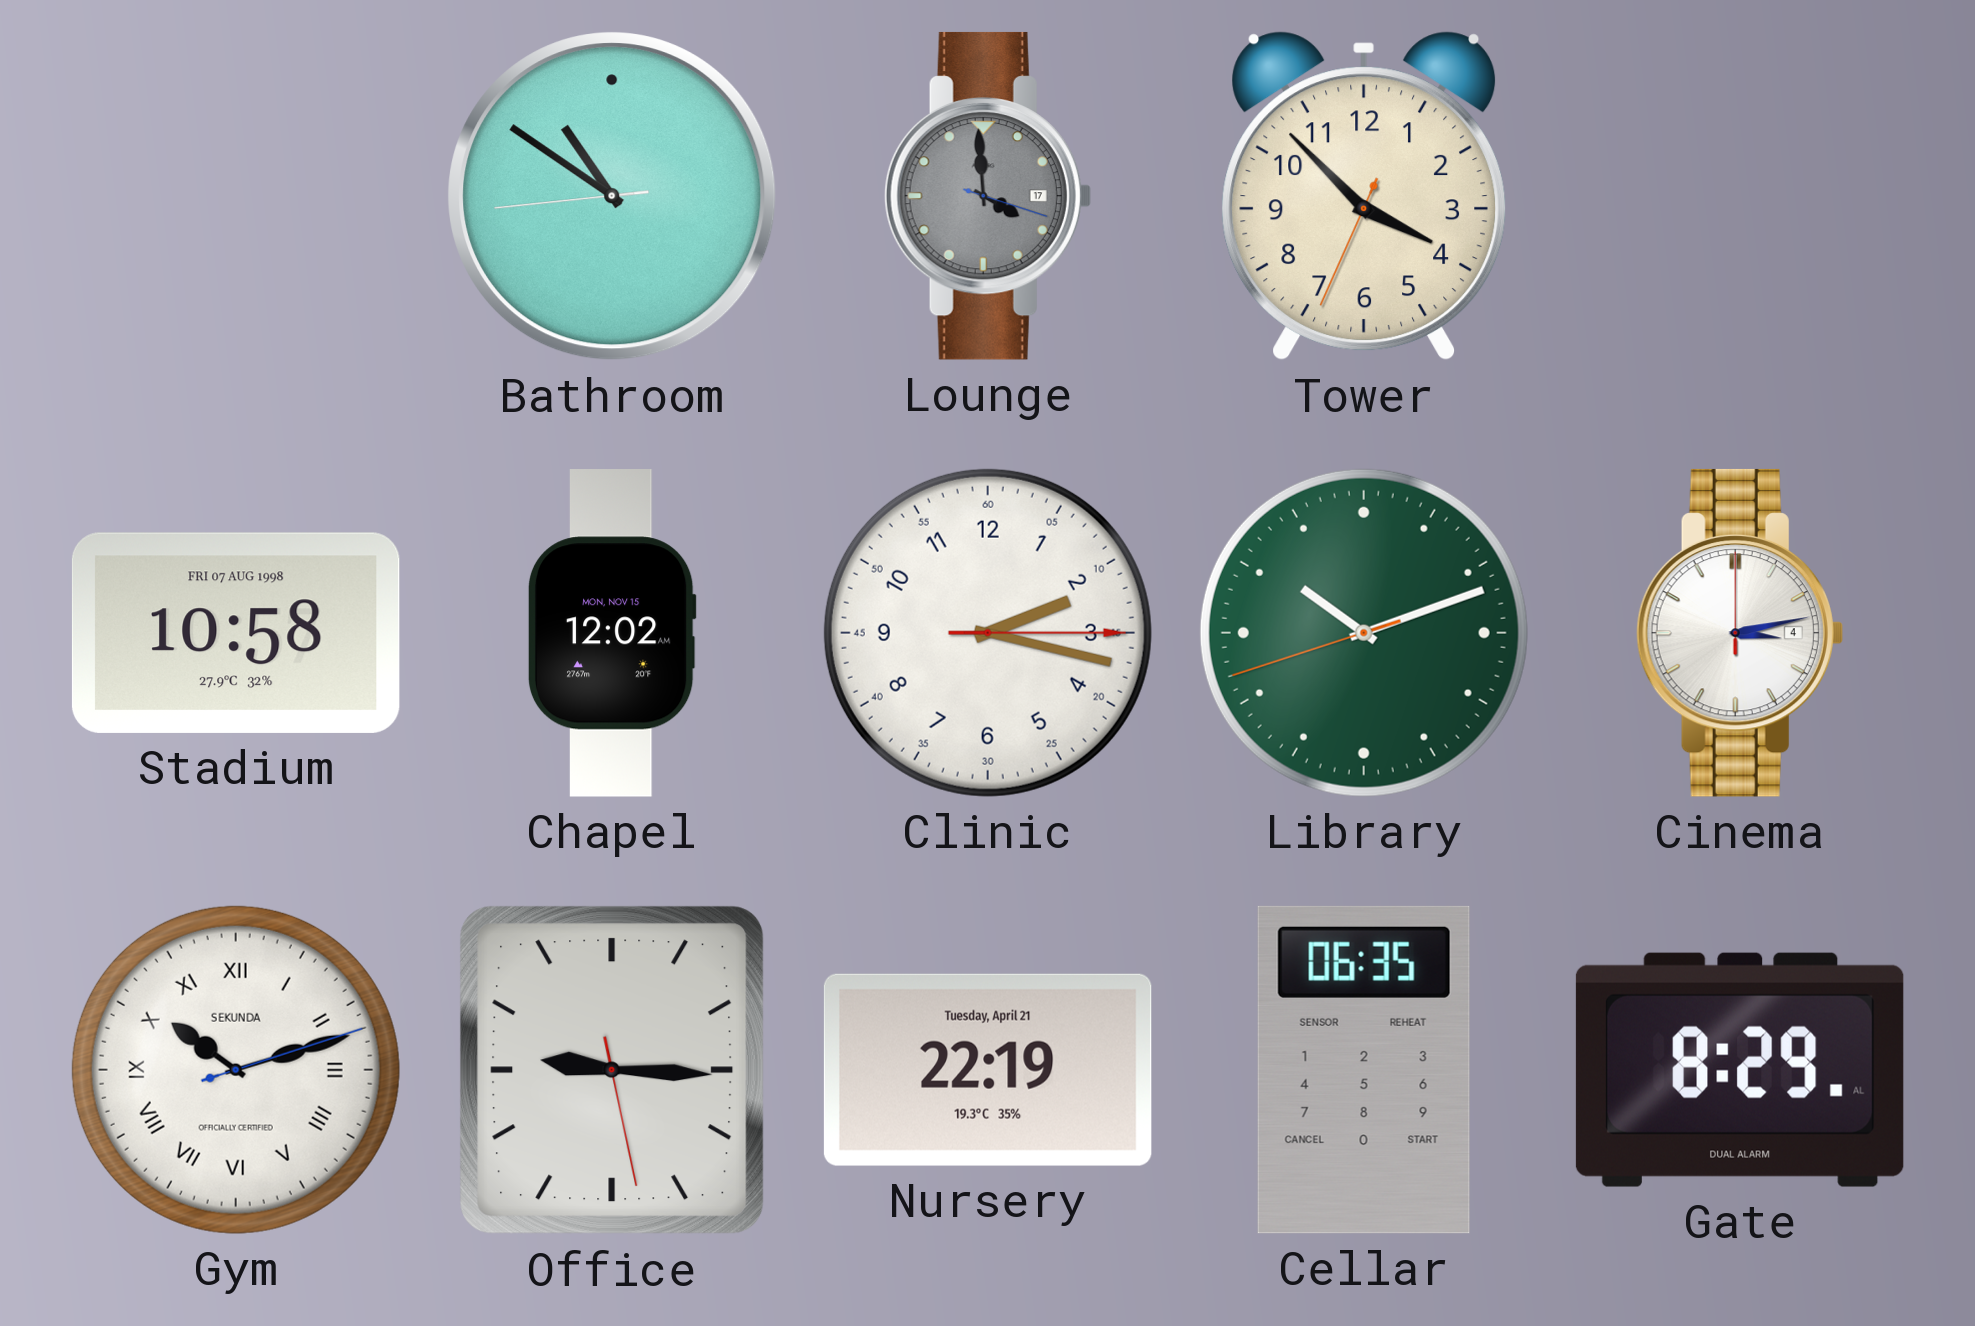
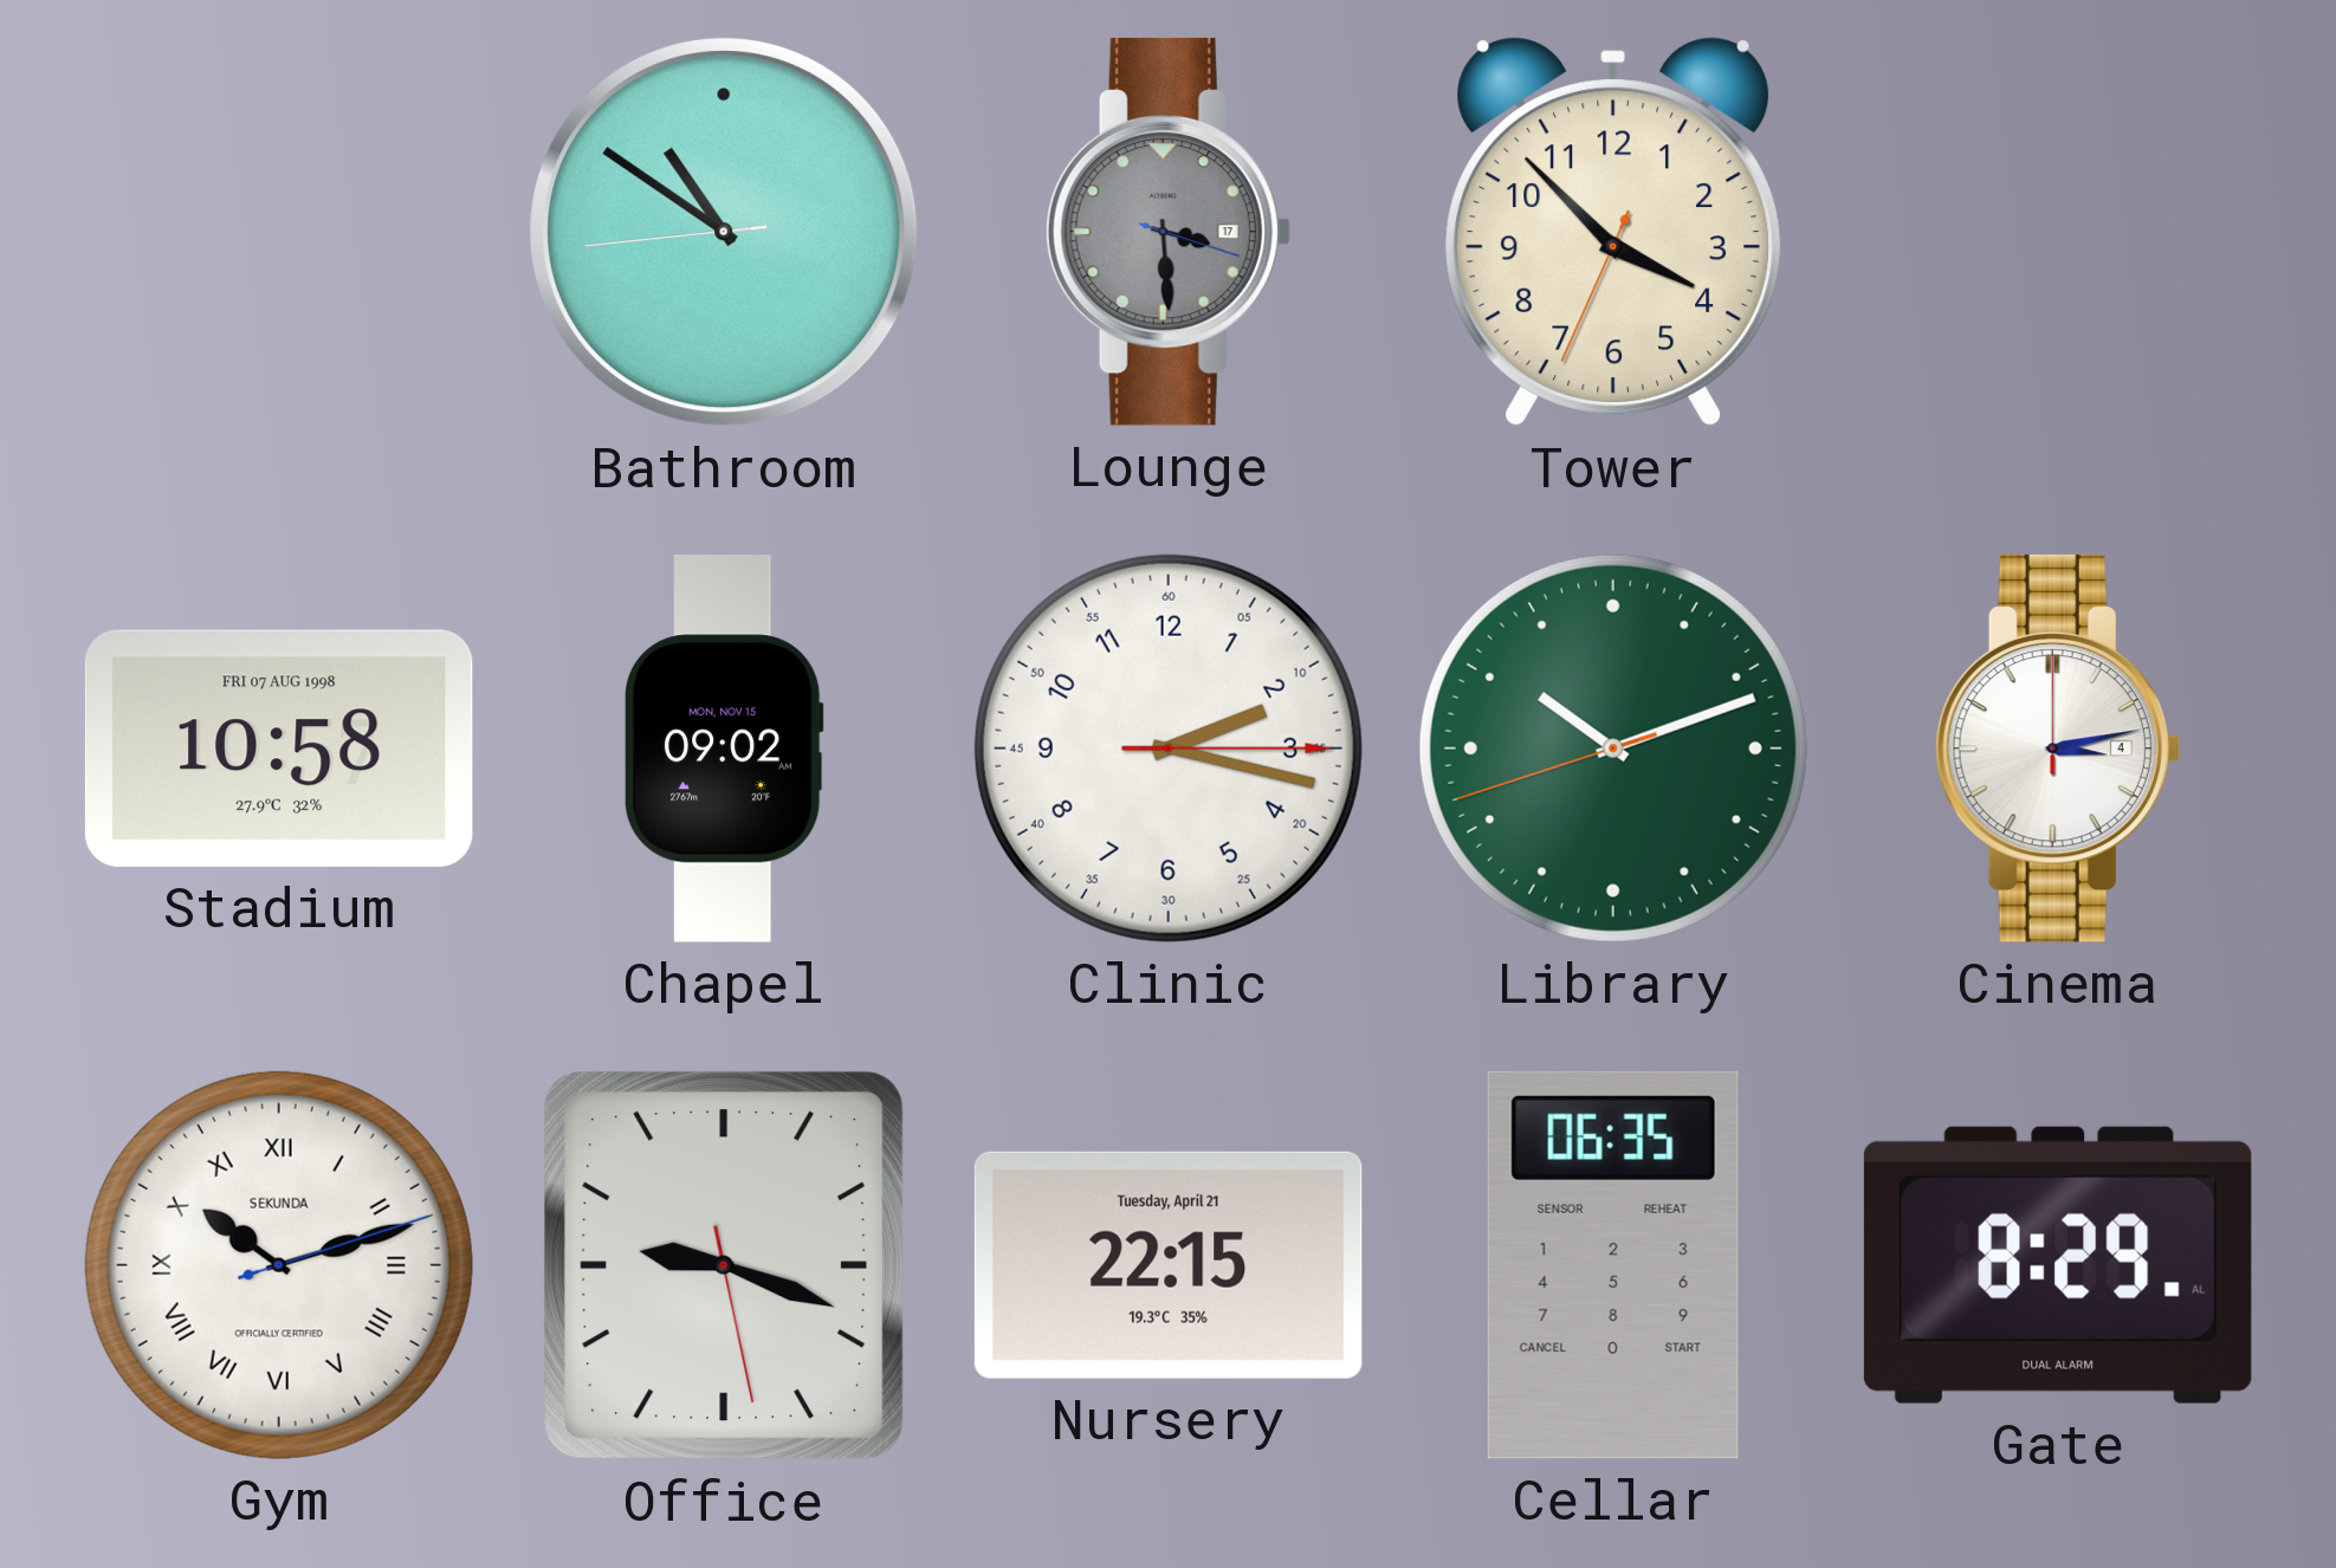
Lounge: 3:59 -> 3:29
Chapel: 12:02 -> 09:02
Office: 9:15 -> 9:18
Nursery: 22:19 -> 22:15
